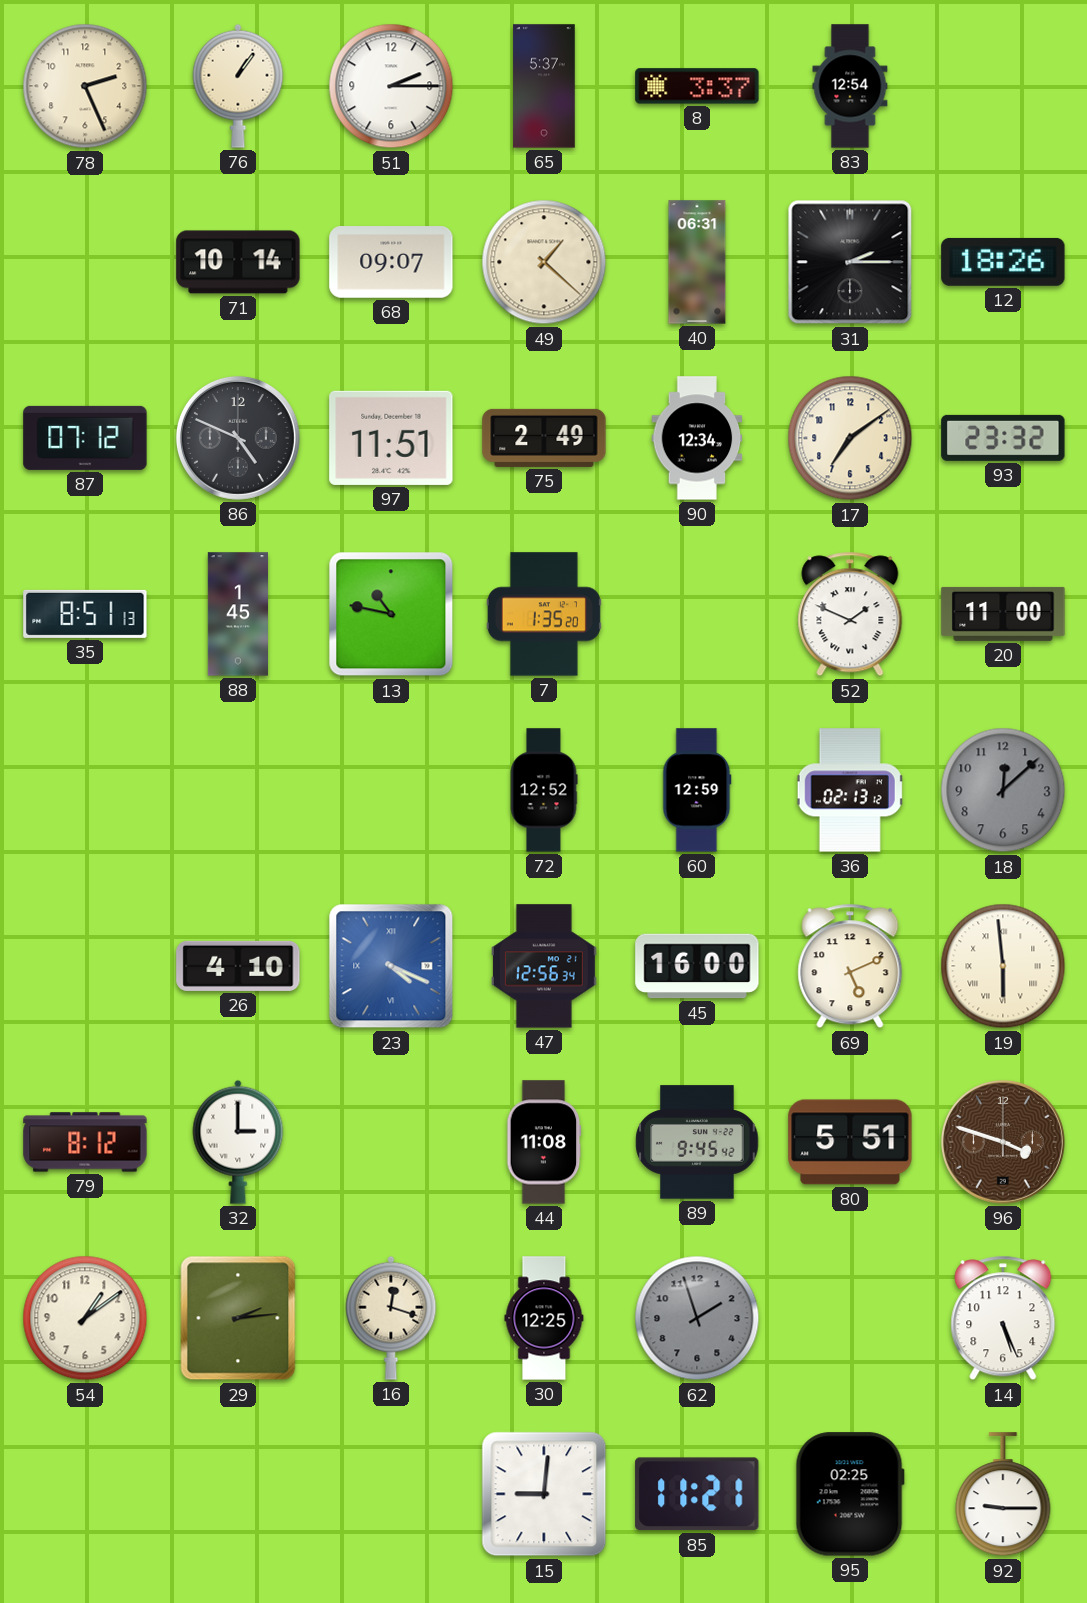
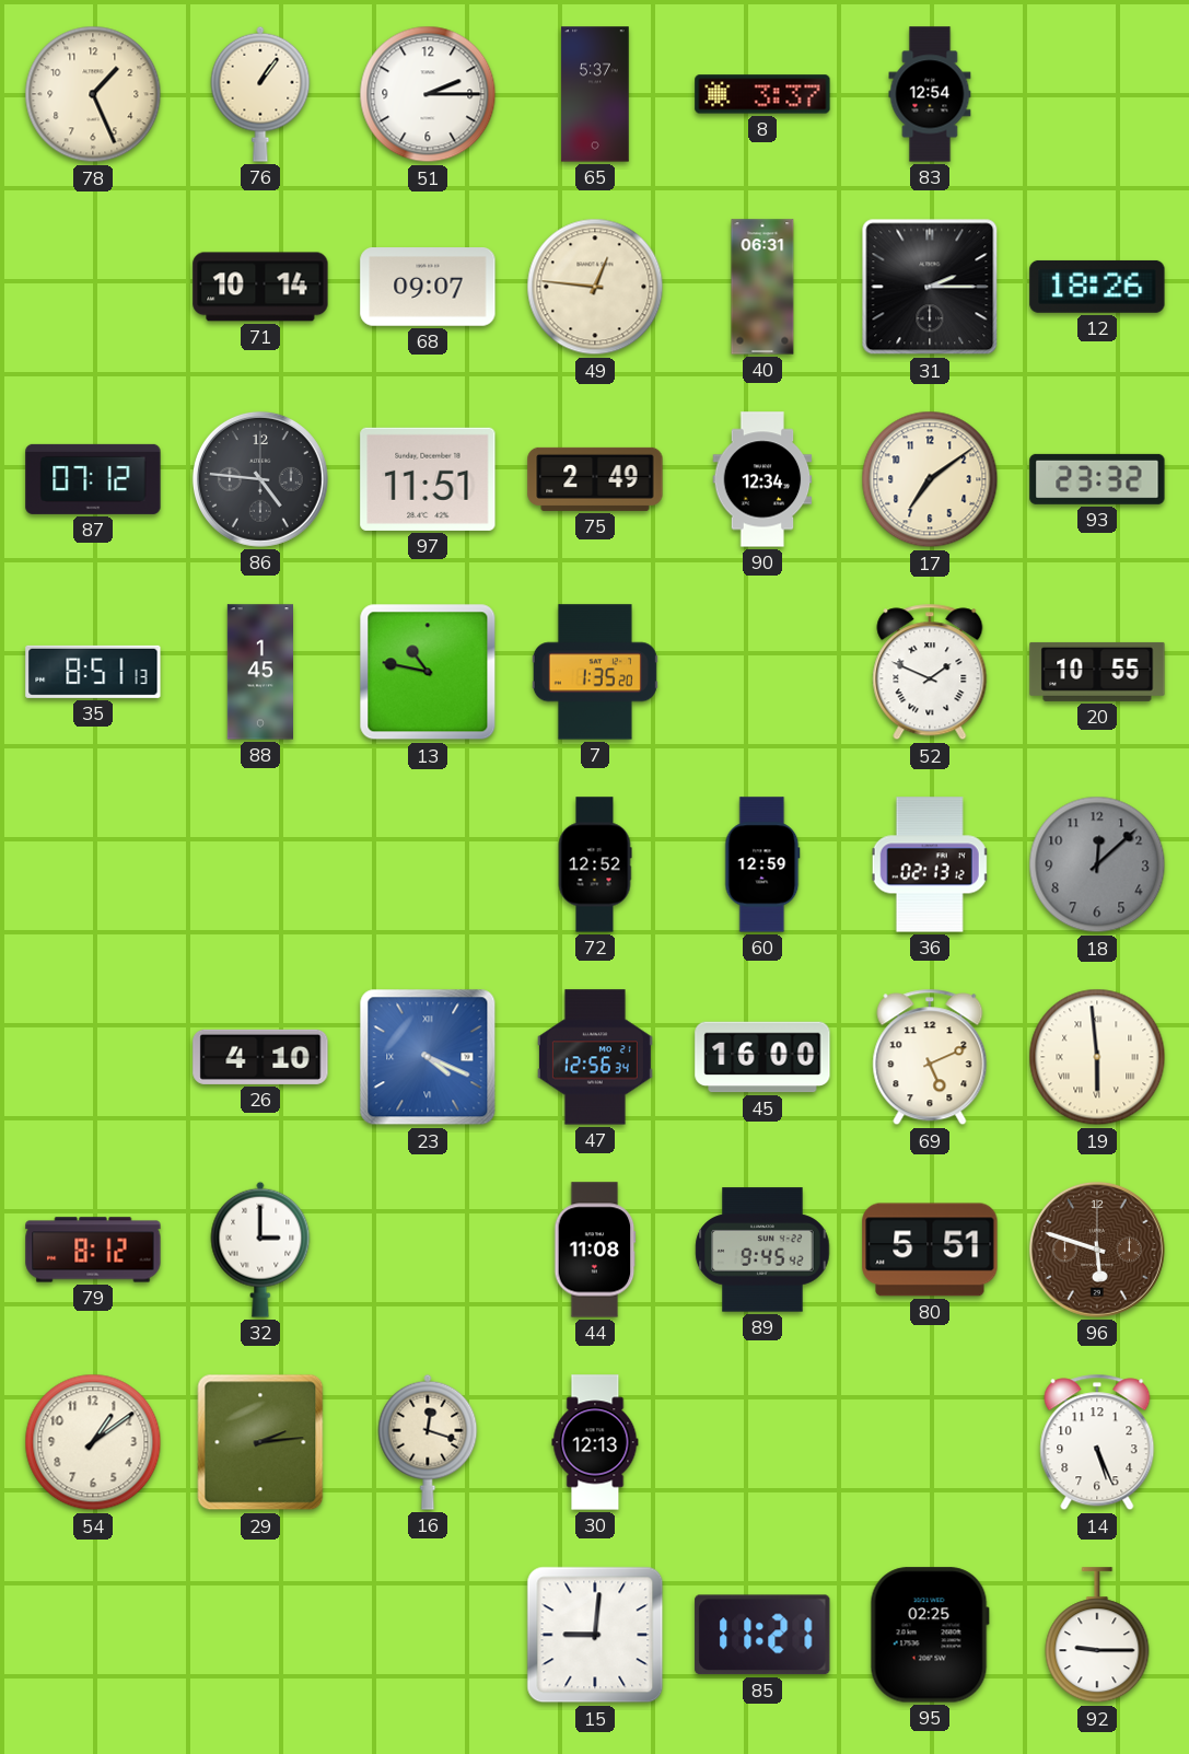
78: 2:26 -> 1:26
49: 1:22 -> 12:46
86: 4:49 -> 4:46
20: 11:00 -> 10:55
96: 3:48 -> 5:48
30: 12:25 -> 12:13
62: 1:57 -> none
